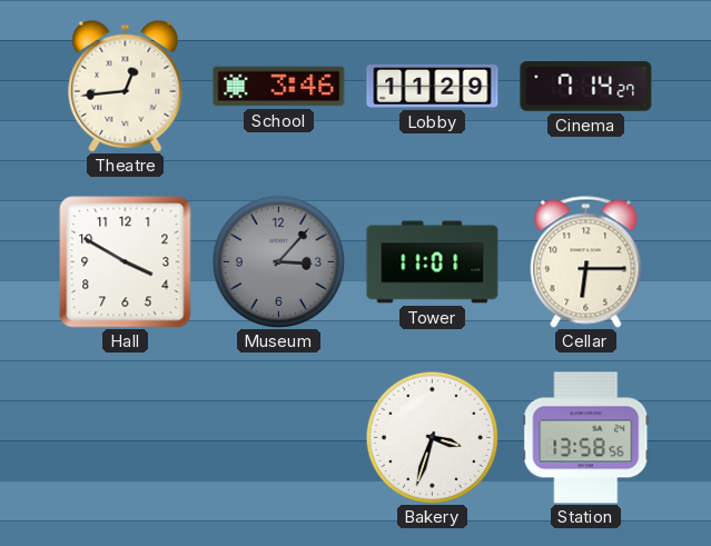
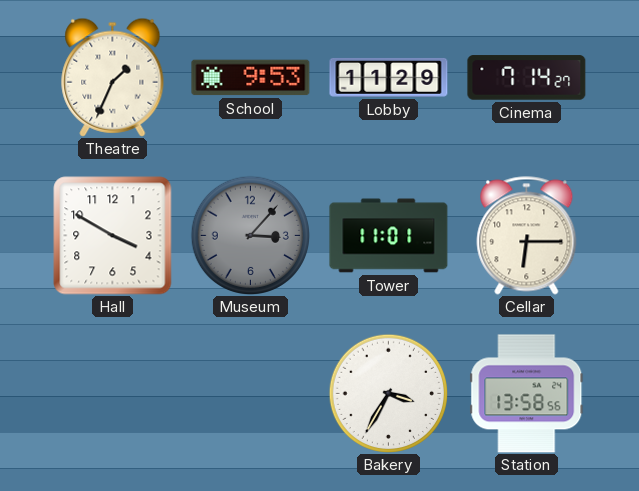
Theatre: 12:44 -> 1:34
School: 3:46 -> 9:53
Bakery: 3:33 -> 3:35
